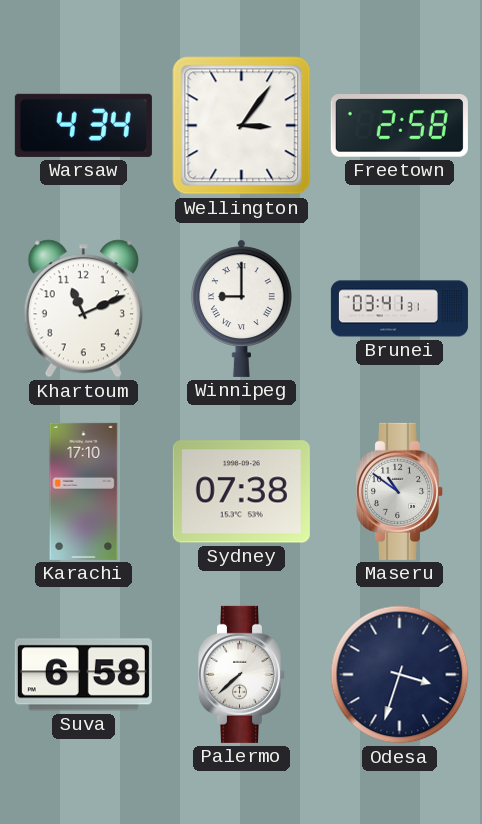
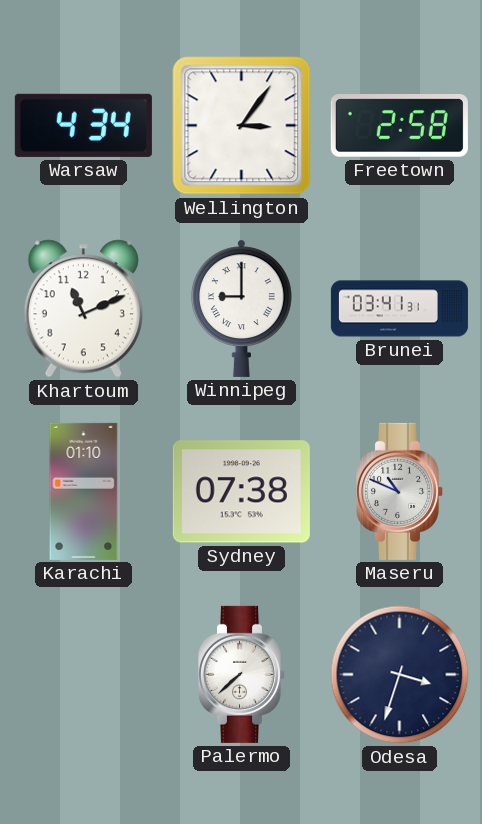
Karachi: 17:10 -> 01:10
Maseru: 10:51 -> 10:49
Suva: 6:58 -> none
